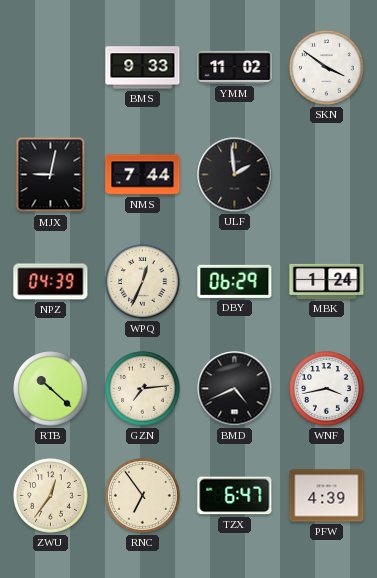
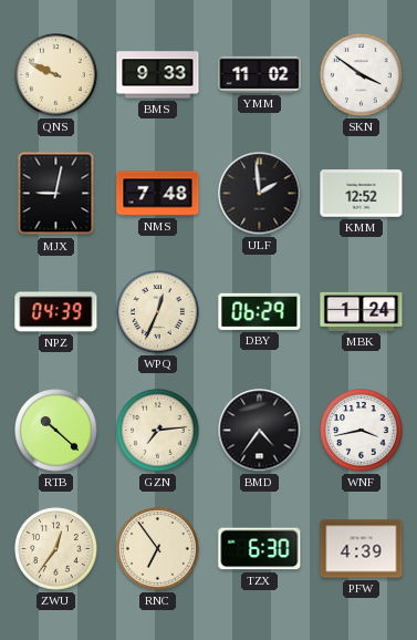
QNS: none -> 9:49
NMS: 7:44 -> 7:48
KMM: none -> 12:52
BMD: 4:41 -> 4:36
TZX: 6:47 -> 6:30
